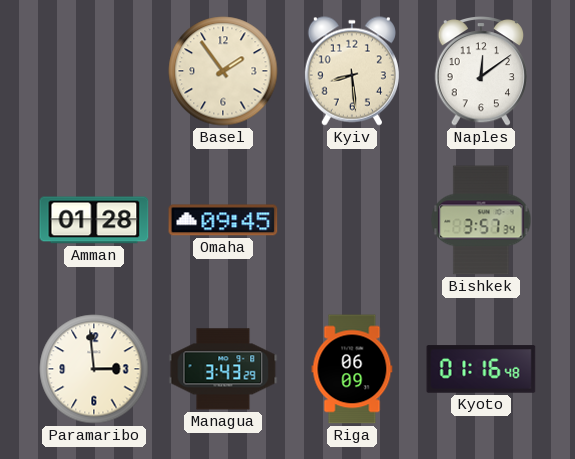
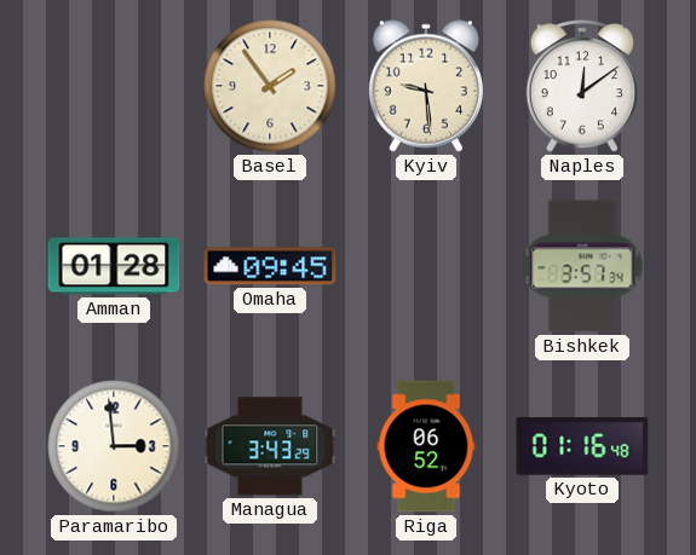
Kyiv: 8:29 -> 9:29
Riga: 06:09 -> 06:52
